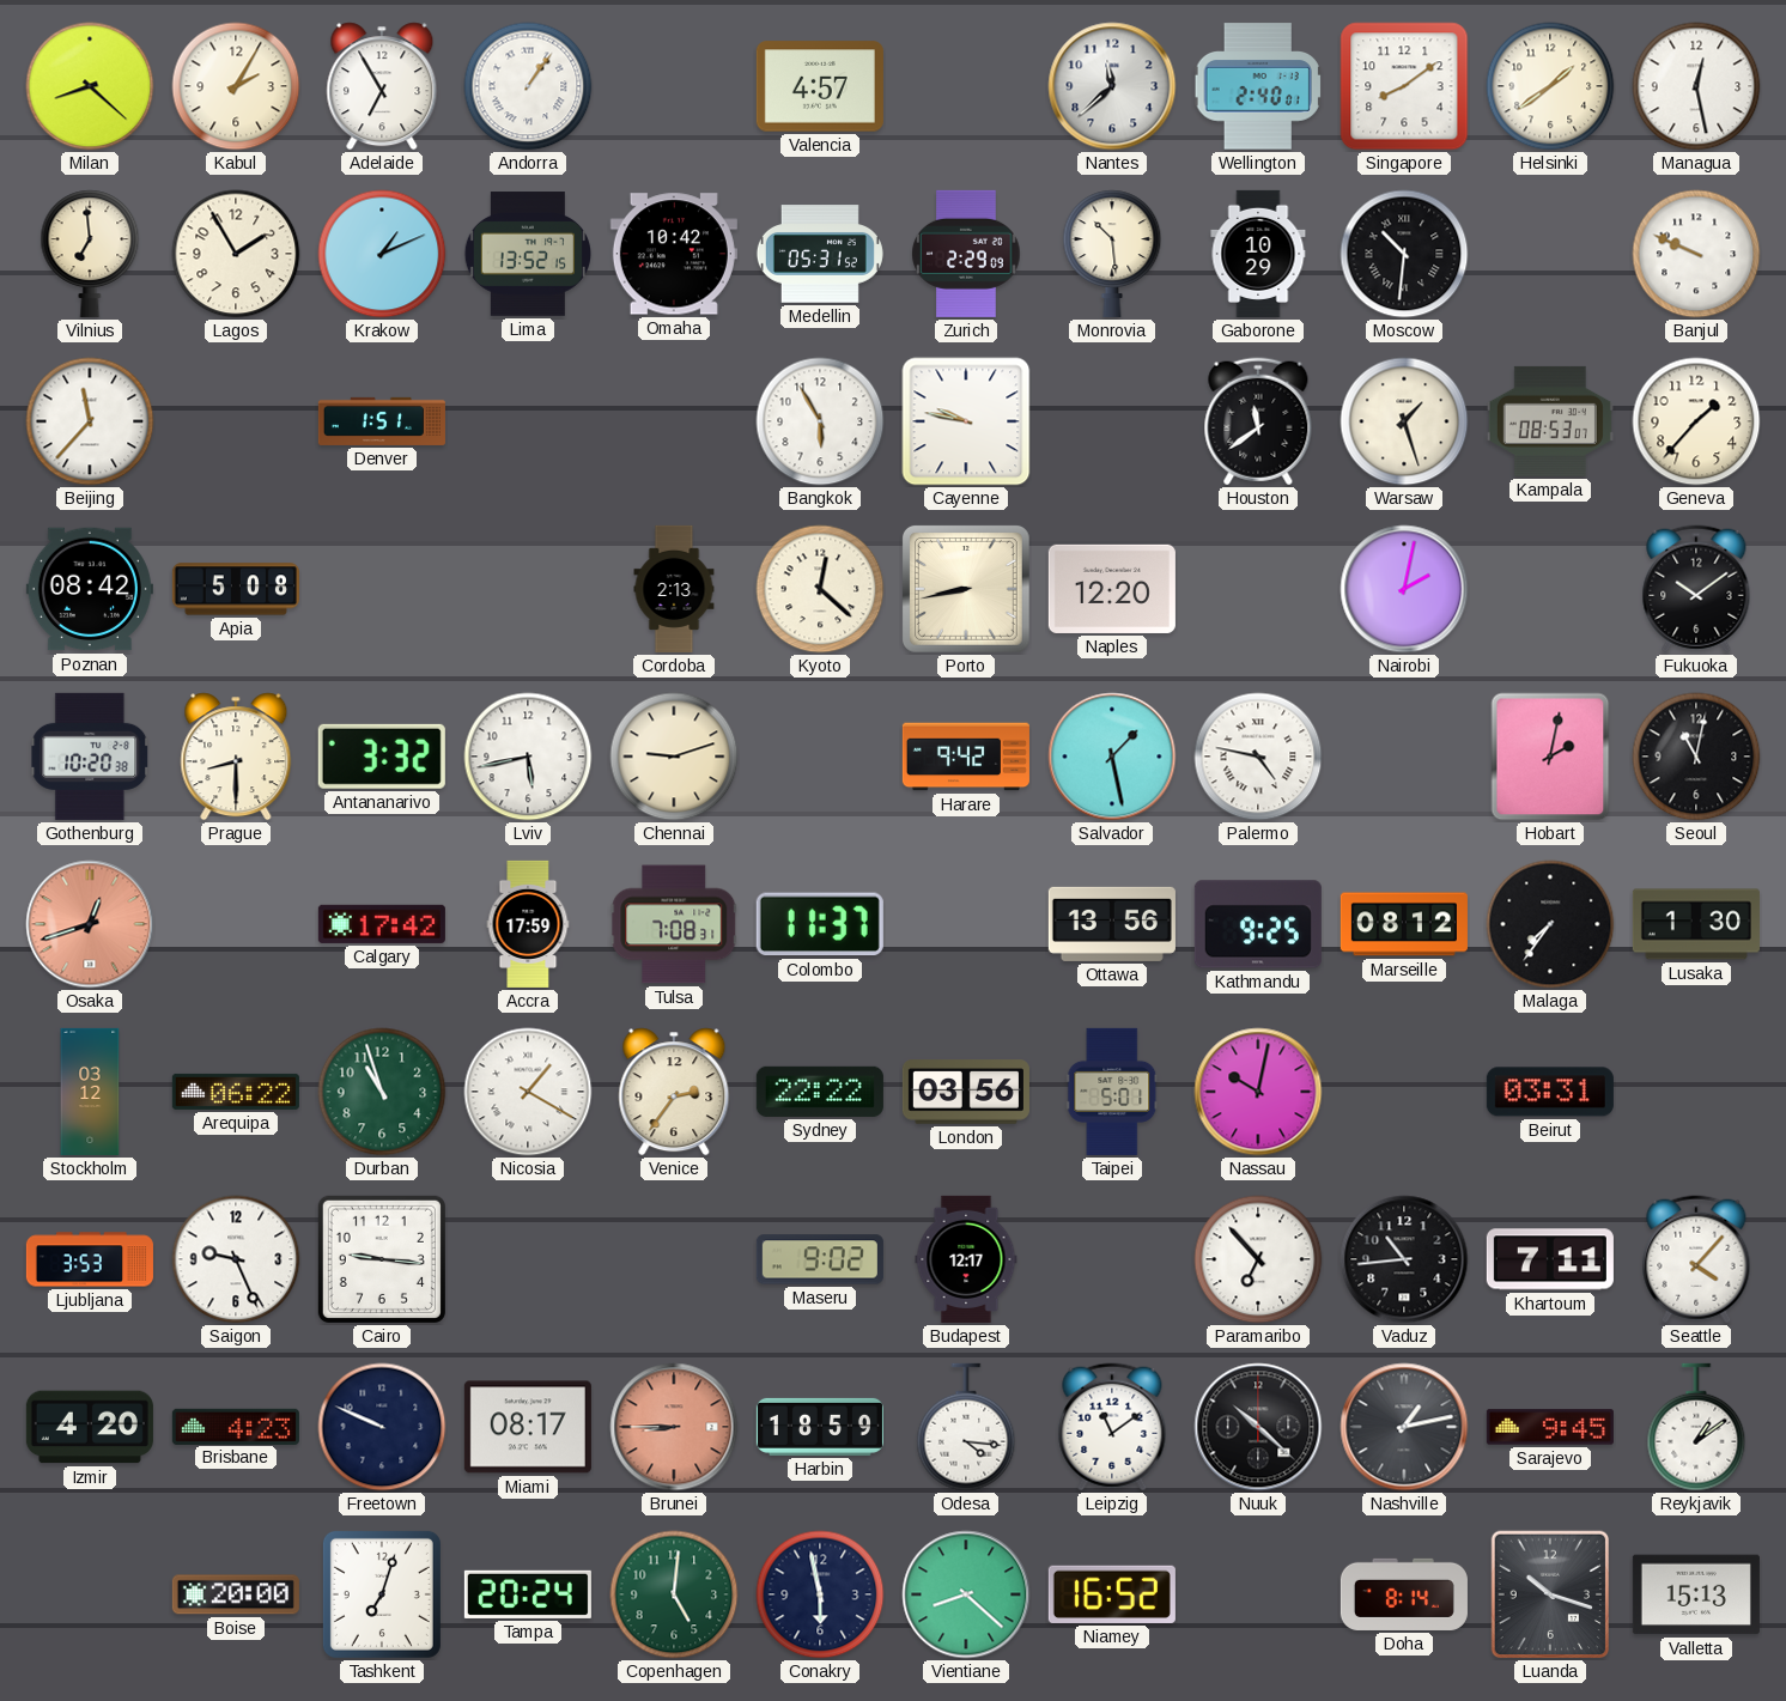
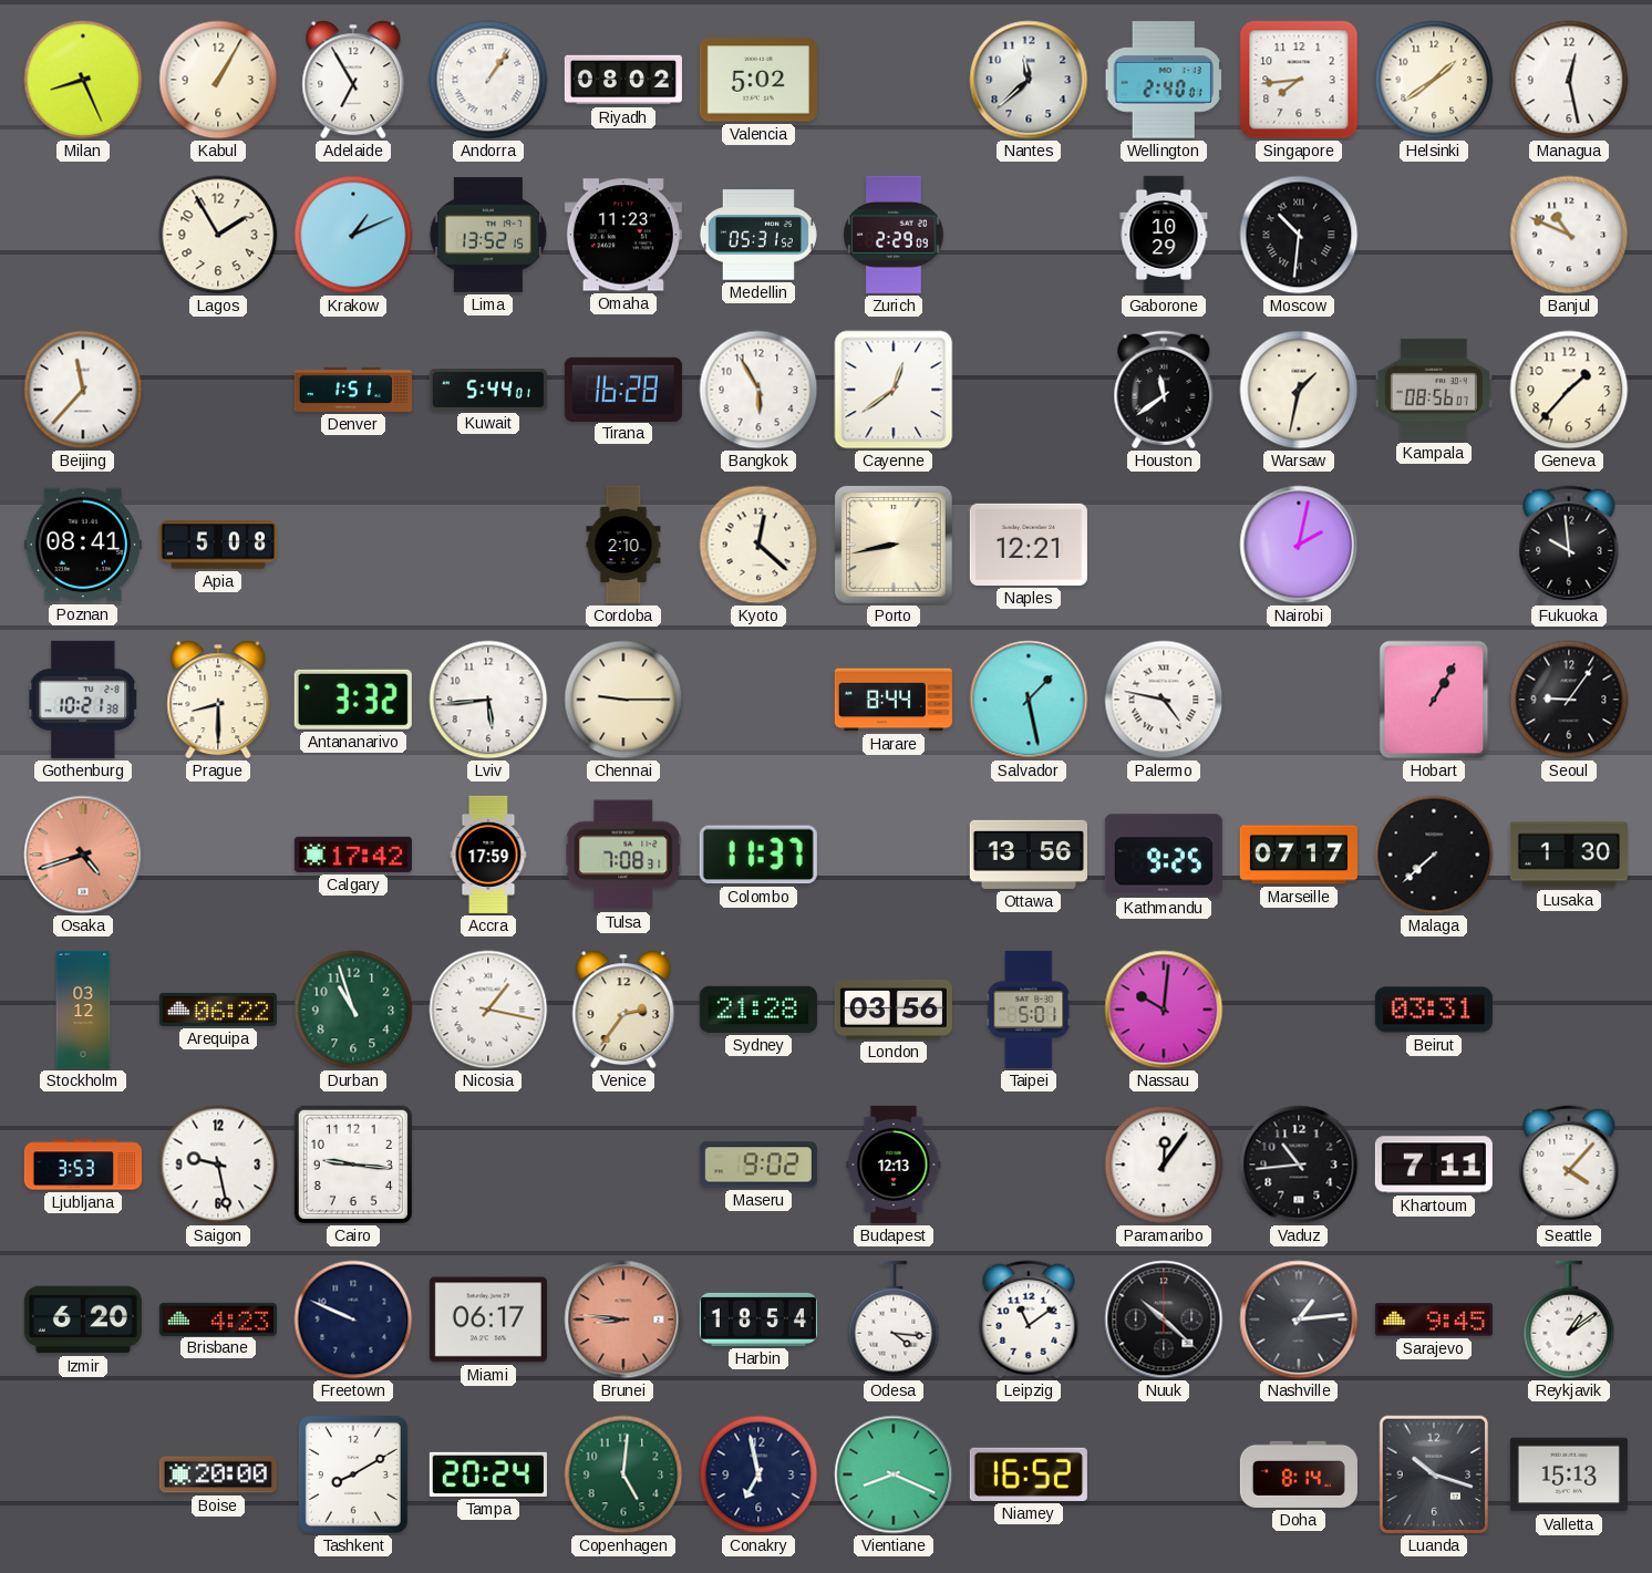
Milan: 8:22 -> 8:26
Kabul: 2:05 -> 1:05
Riyadh: none -> 08:02
Valencia: 4:57 -> 5:02
Singapore: 8:09 -> 7:44
Vilnius: 6:59 -> none
Omaha: 10:42 -> 11:23
Monrovia: 10:29 -> none
Banjul: 9:49 -> 10:49
Kuwait: none -> 5:44
Tirana: none -> 16:28
Cayenne: 9:47 -> 12:39
Warsaw: 1:27 -> 1:32
Kampala: 08:53 -> 08:56
Poznan: 08:42 -> 08:41
Cordoba: 2:13 -> 2:10
Naples: 12:20 -> 12:21
Fukuoka: 10:09 -> 9:59
Gothenburg: 10:20 -> 10:21
Lviv: 5:43 -> 5:44
Chennai: 9:12 -> 9:15
Harare: 9:42 -> 8:44
Hobart: 2:02 -> 1:05
Seoul: 11:02 -> 9:06
Osaka: 12:42 -> 4:42
Marseille: 08:12 -> 07:17
Malaga: 7:36 -> 7:38
Nicosia: 1:20 -> 1:17
Sydney: 22:22 -> 21:28
Nassau: 10:02 -> 10:01
Saigon: 9:26 -> 9:28
Budapest: 12:17 -> 12:13
Paramaribo: 6:53 -> 12:06
Izmir: 4:20 -> 6:20
Miami: 08:17 -> 06:17
Brunei: 8:45 -> 8:46
Harbin: 18:59 -> 18:54
Nashville: 1:13 -> 1:14
Tashkent: 7:03 -> 8:10
Conakry: 5:58 -> 6:58
Vientiane: 8:22 -> 8:19
